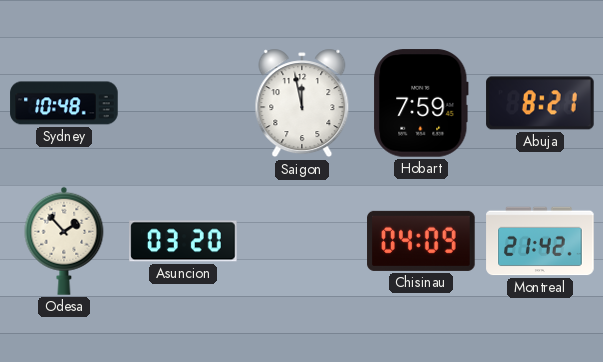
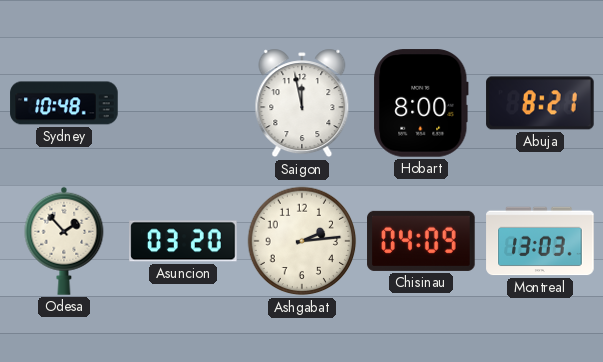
Hobart: 7:59 -> 8:00
Ashgabat: none -> 2:14
Montreal: 21:42 -> 13:03
